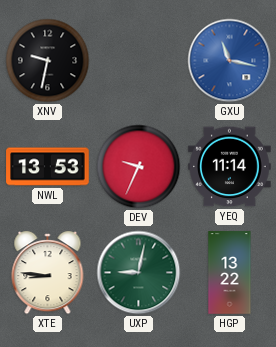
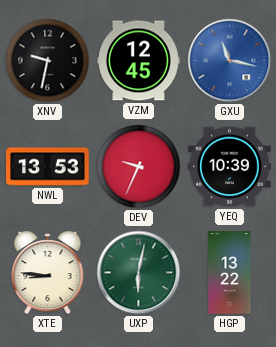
VZM: none -> 12:45
YEQ: 11:14 -> 10:39
UXP: 9:02 -> 6:02
